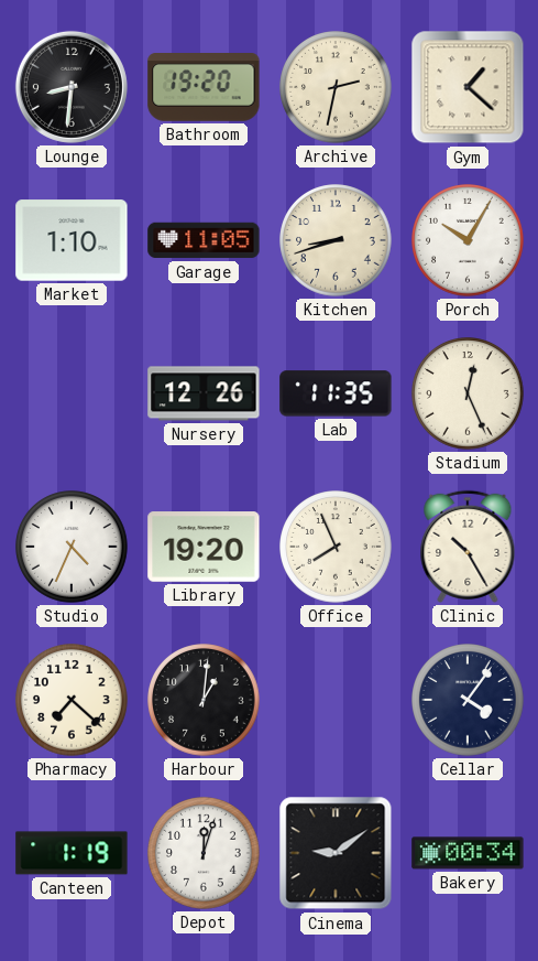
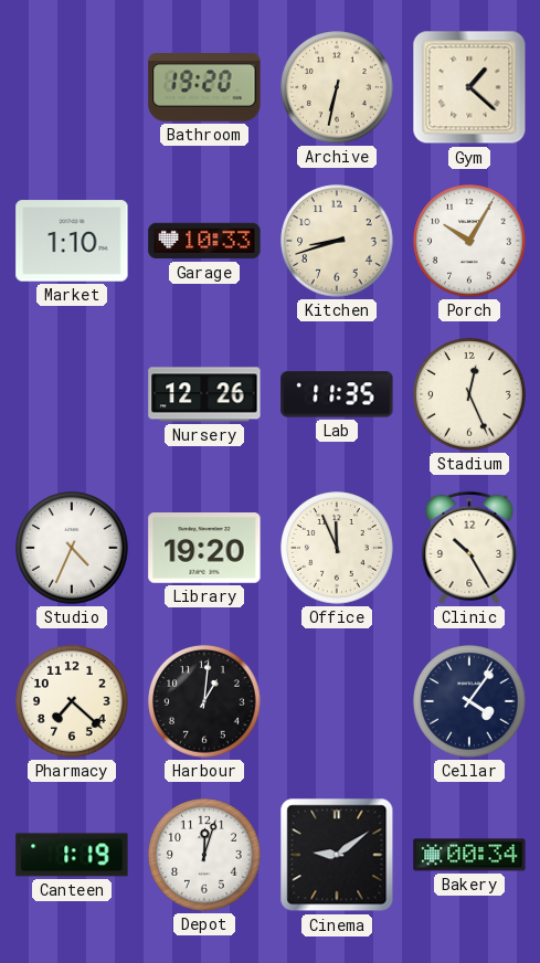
Lounge: 8:31 -> none
Archive: 2:32 -> 6:32
Garage: 11:05 -> 10:33
Office: 7:56 -> 11:56
